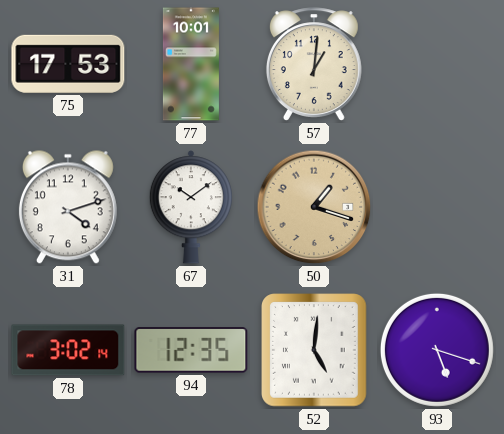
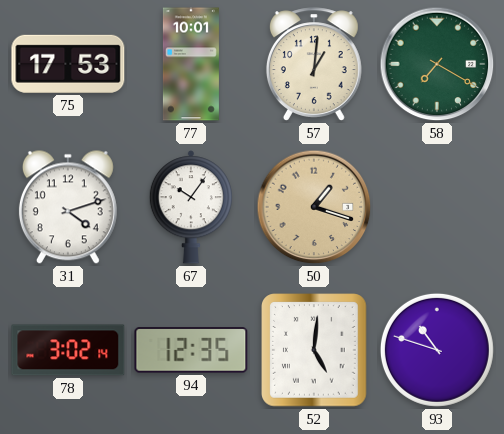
58: none -> 7:20
67: 10:09 -> 10:06
93: 5:18 -> 10:48
